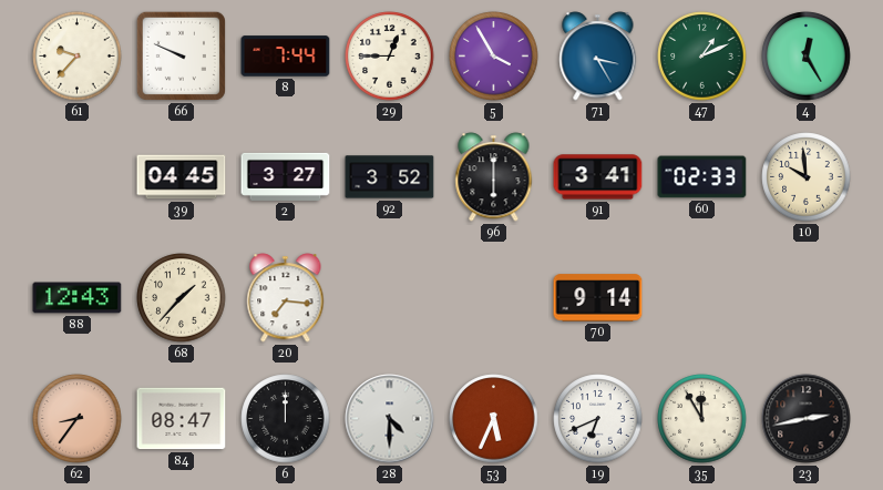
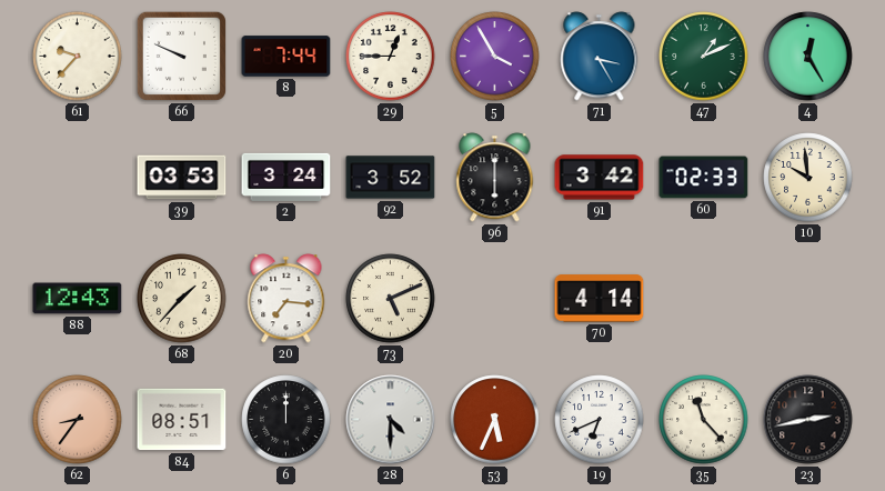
39: 04:45 -> 03:53
2: 3:27 -> 3:24
91: 3:41 -> 3:42
73: none -> 5:11
70: 9:14 -> 4:14
84: 08:47 -> 08:51
35: 11:55 -> 11:23
